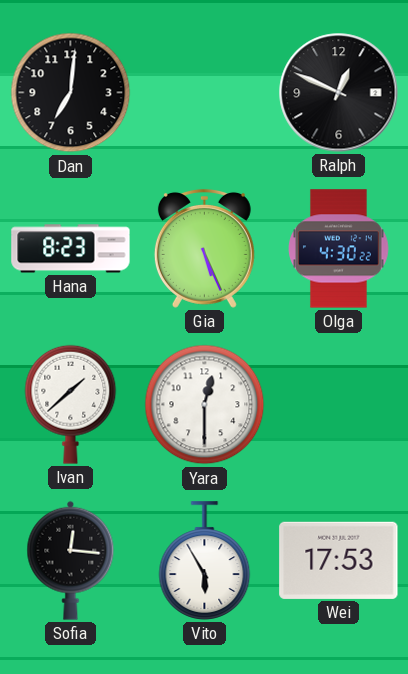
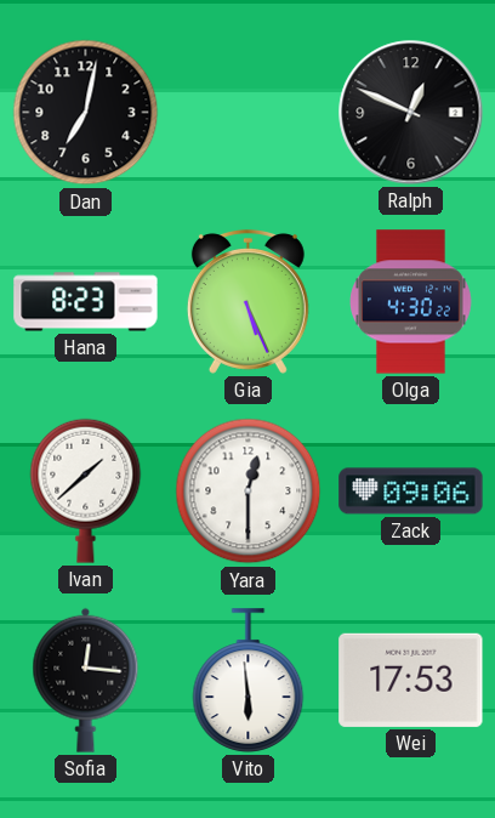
Dan: 7:01 -> 7:02
Zack: none -> 09:06
Vito: 5:55 -> 5:59
